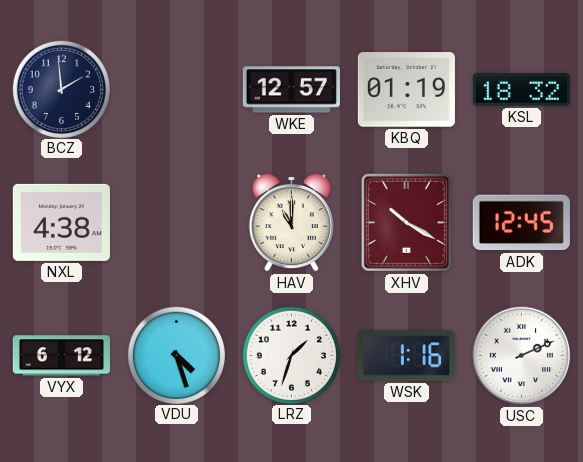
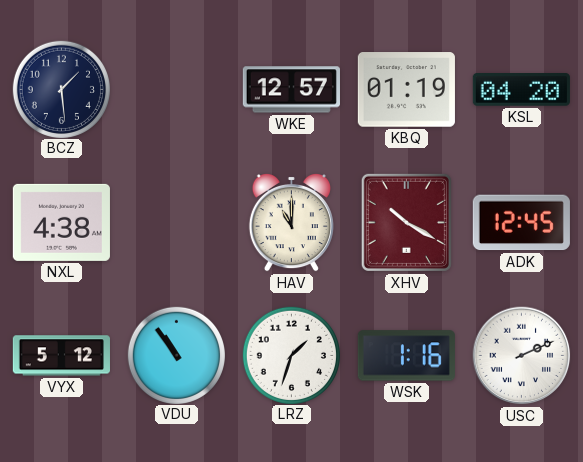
BCZ: 1:59 -> 1:29
KSL: 18:32 -> 04:20
VYX: 6:12 -> 5:12
VDU: 4:27 -> 10:54
